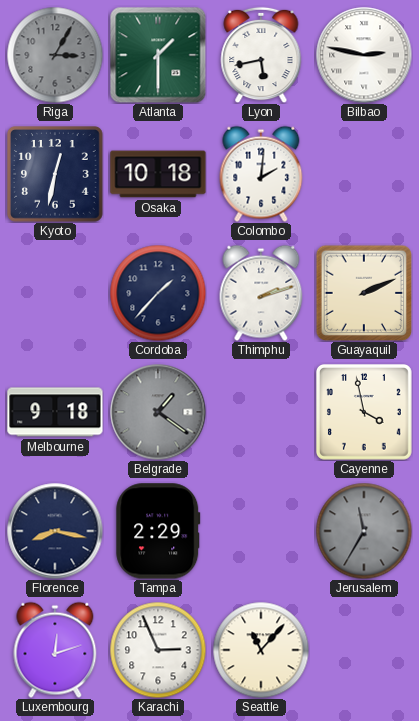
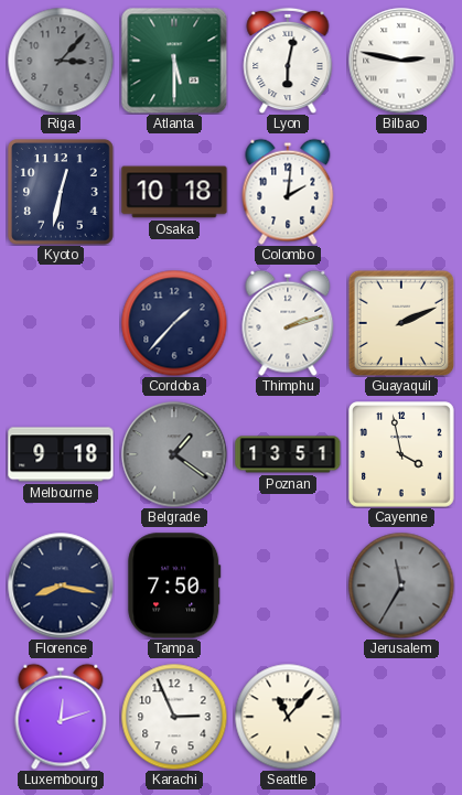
Riga: 3:05 -> 3:07
Atlanta: 1:30 -> 5:30
Lyon: 5:43 -> 6:02
Poznan: none -> 13:51
Tampa: 2:29 -> 7:50
